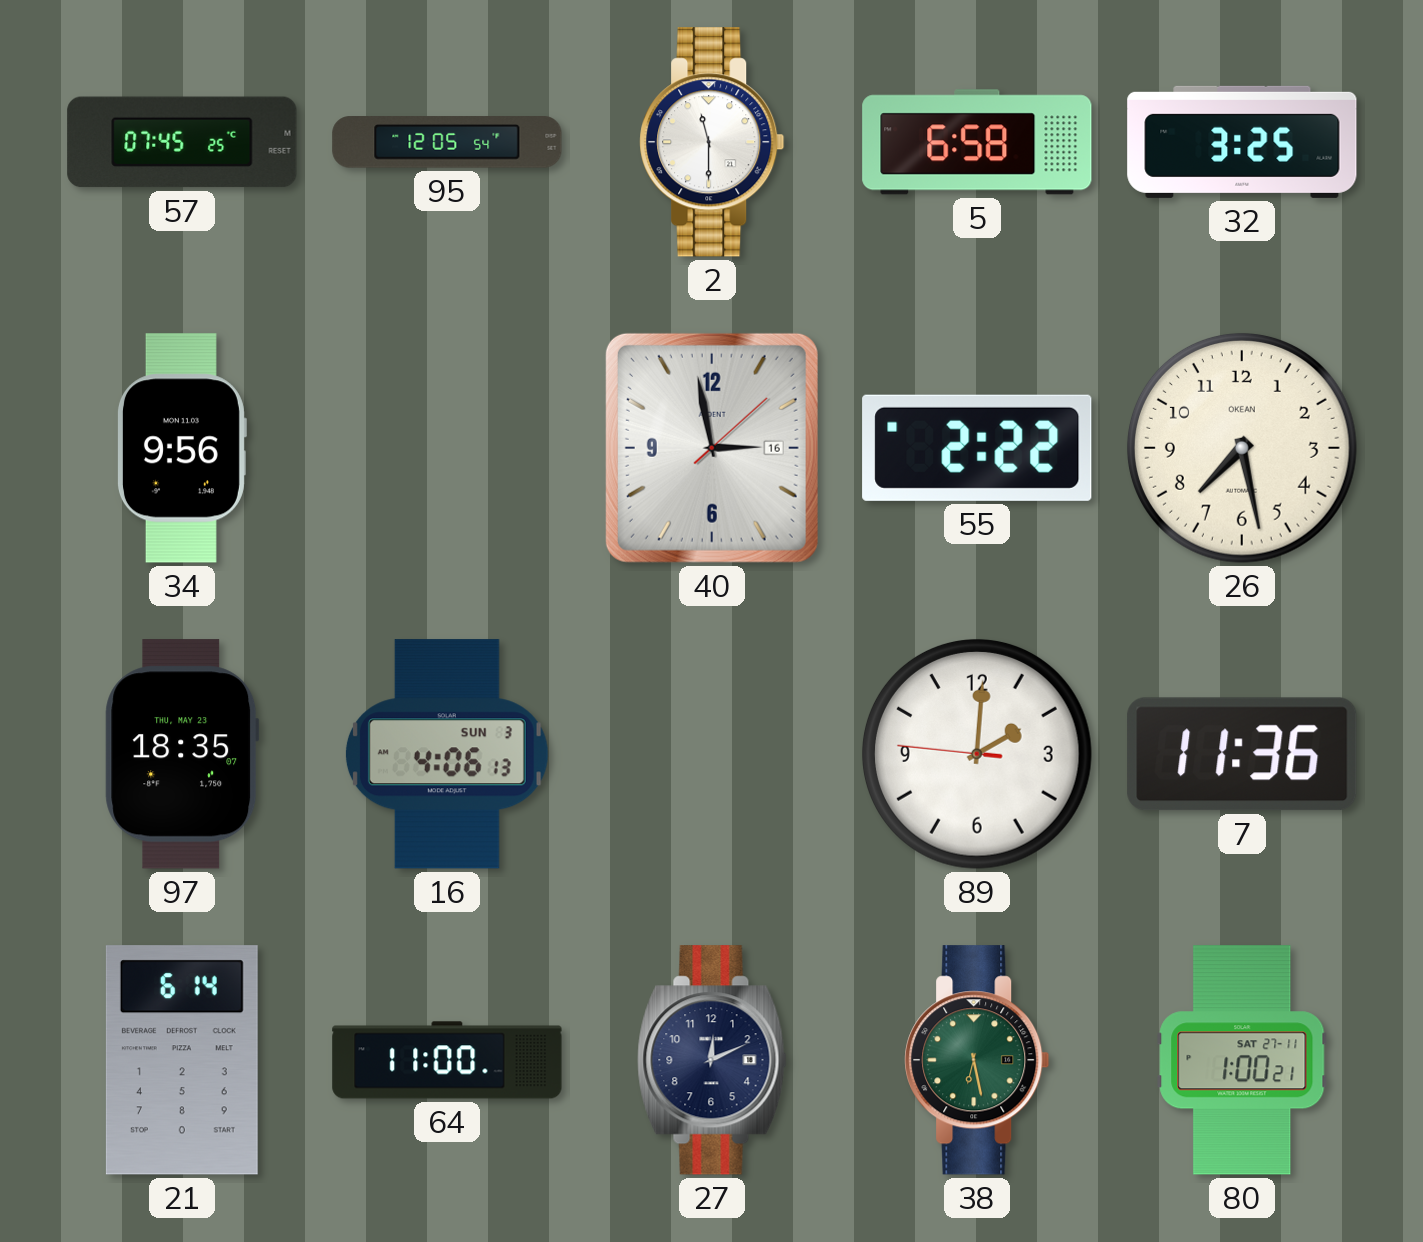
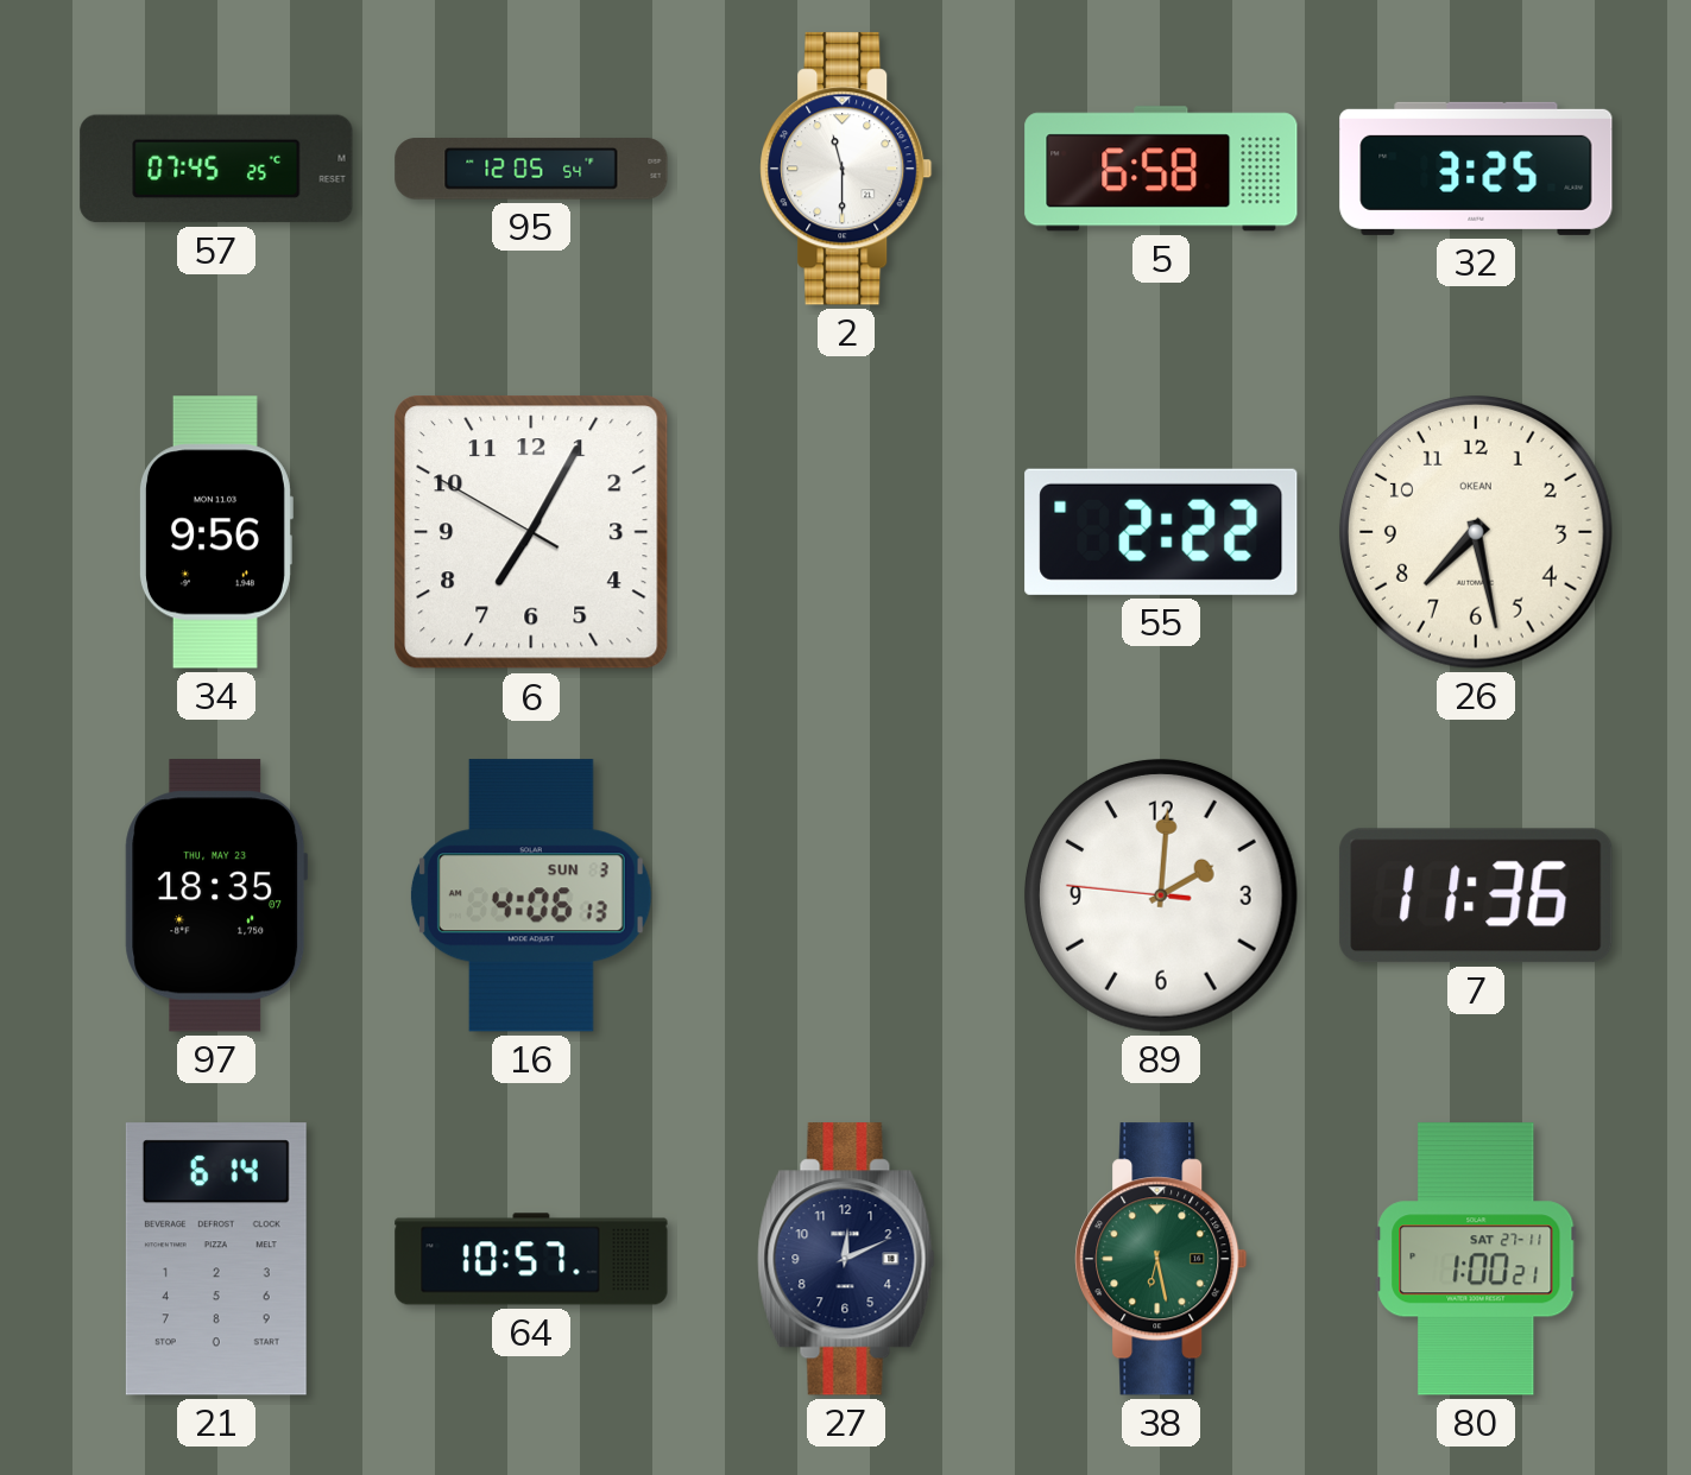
6: none -> 7:04
40: 2:58 -> none
64: 11:00 -> 10:57
